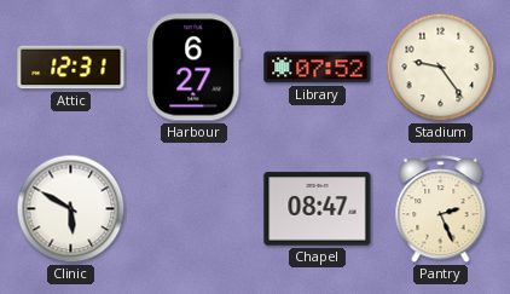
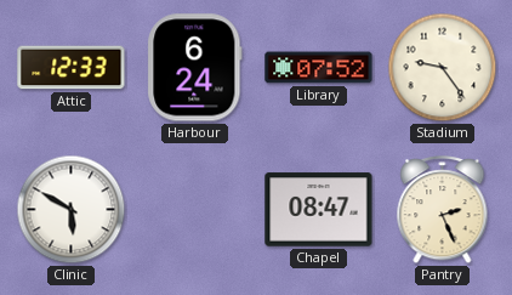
Attic: 12:31 -> 12:33
Harbour: 6:27 -> 6:24
